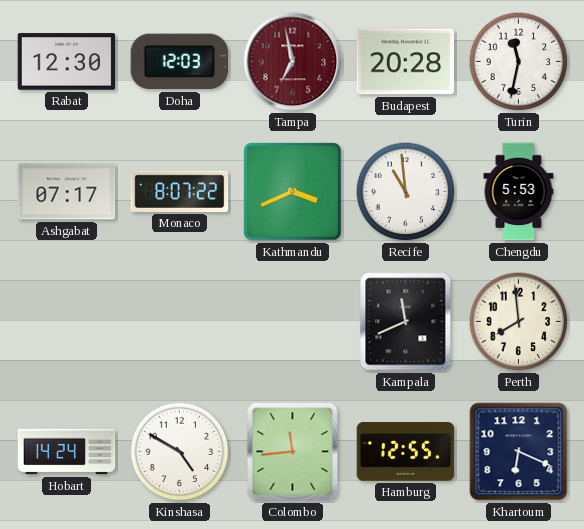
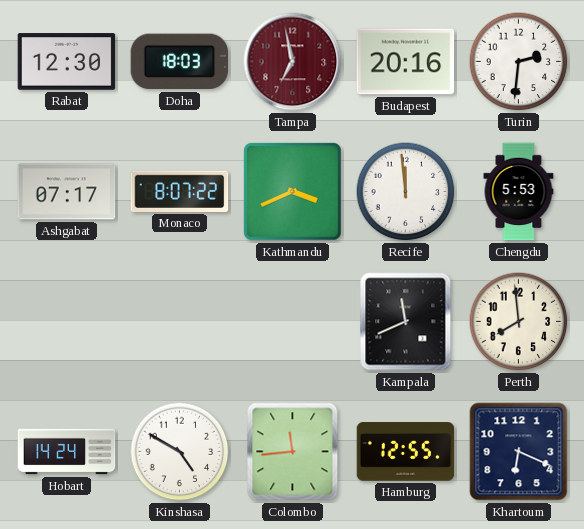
Doha: 12:03 -> 18:03
Budapest: 20:28 -> 20:16
Turin: 11:32 -> 2:31
Recife: 10:59 -> 11:59
